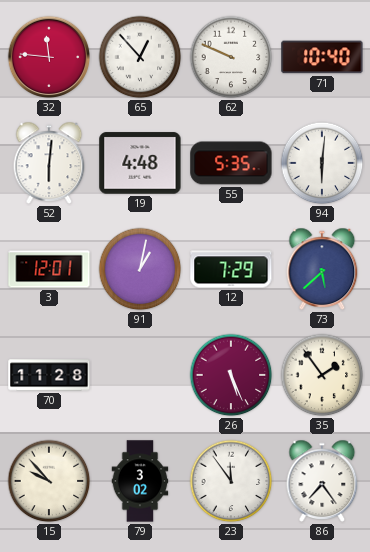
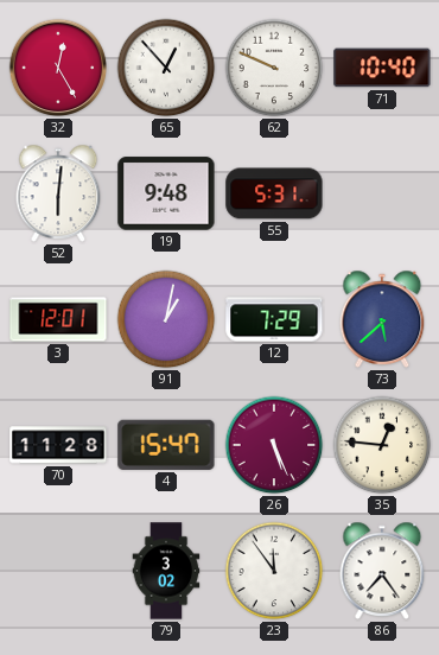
32: 11:46 -> 12:25
19: 4:48 -> 9:48
55: 5:35 -> 5:31
94: 6:01 -> none
4: none -> 15:47
35: 1:54 -> 12:46
15: 9:53 -> none
